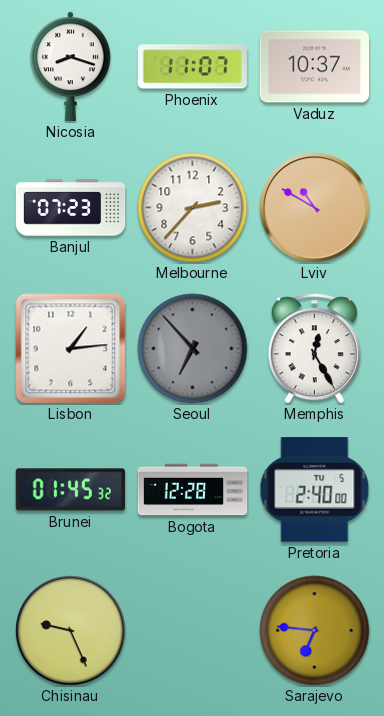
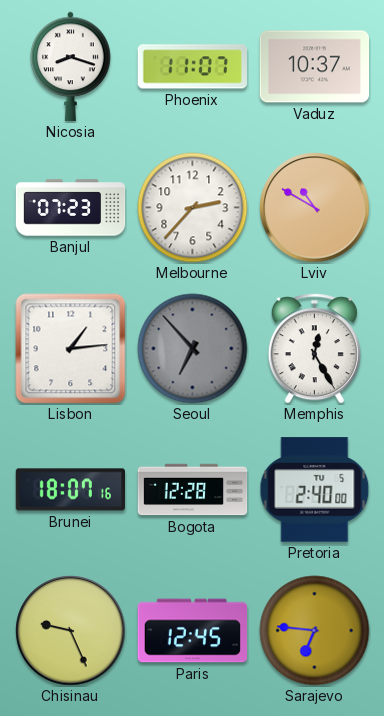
Brunei: 01:45 -> 18:07
Paris: none -> 12:45
